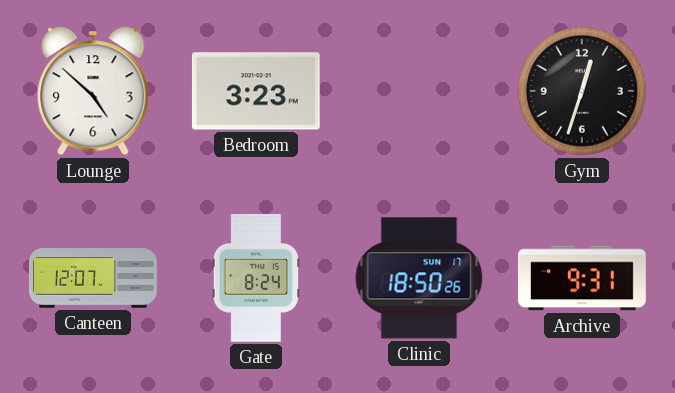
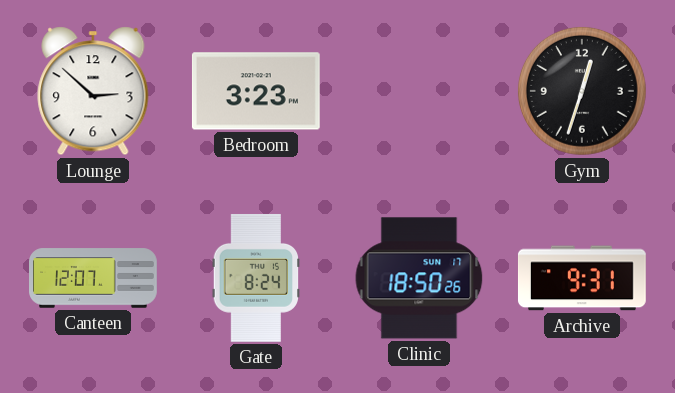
Lounge: 4:52 -> 2:52
